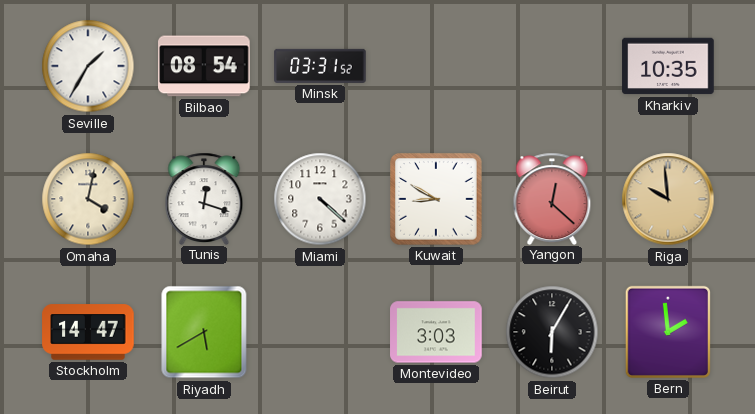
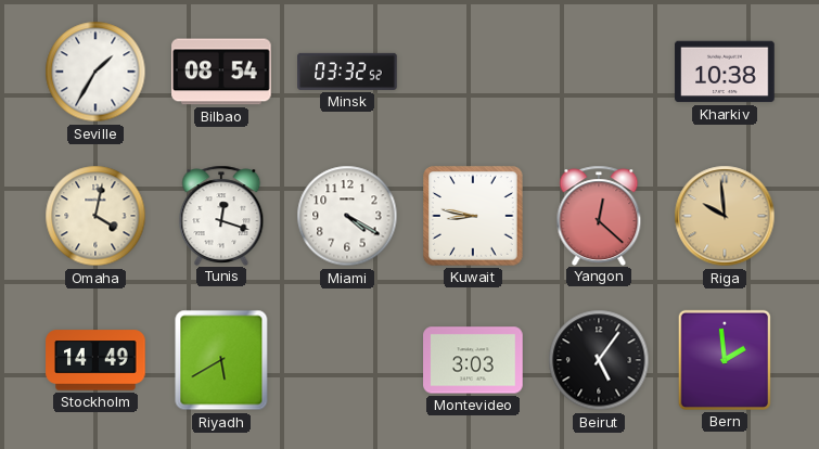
Minsk: 03:31 -> 03:32
Kharkiv: 10:35 -> 10:38
Miami: 4:22 -> 4:20
Kuwait: 8:50 -> 8:47
Stockholm: 14:47 -> 14:49
Beirut: 6:05 -> 5:06
